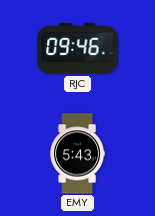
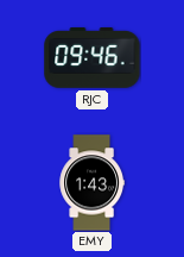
EMY: 5:43 -> 1:43
